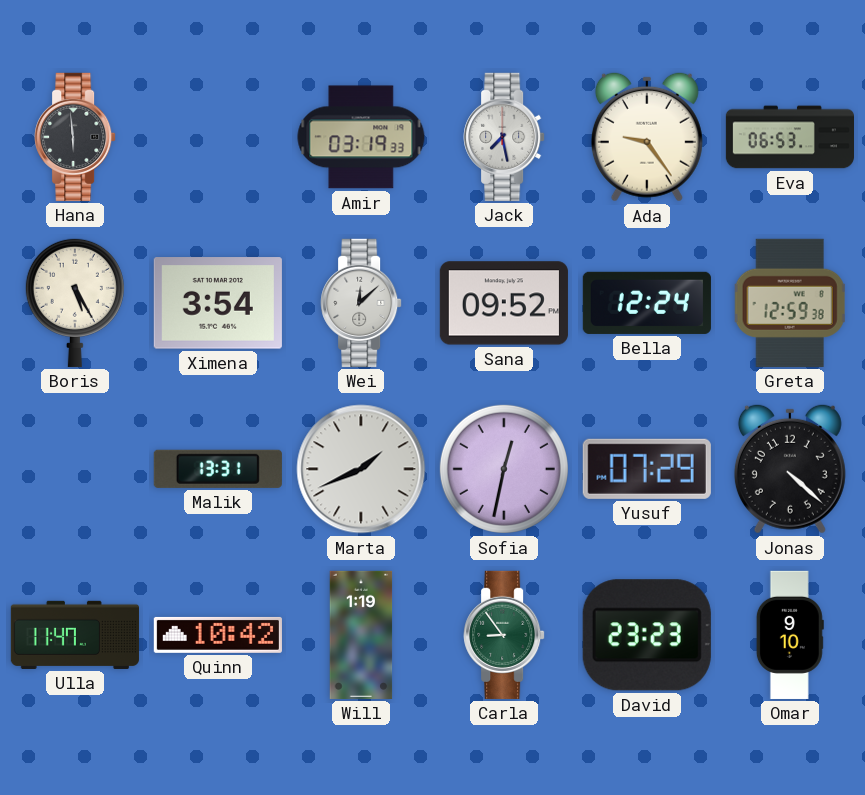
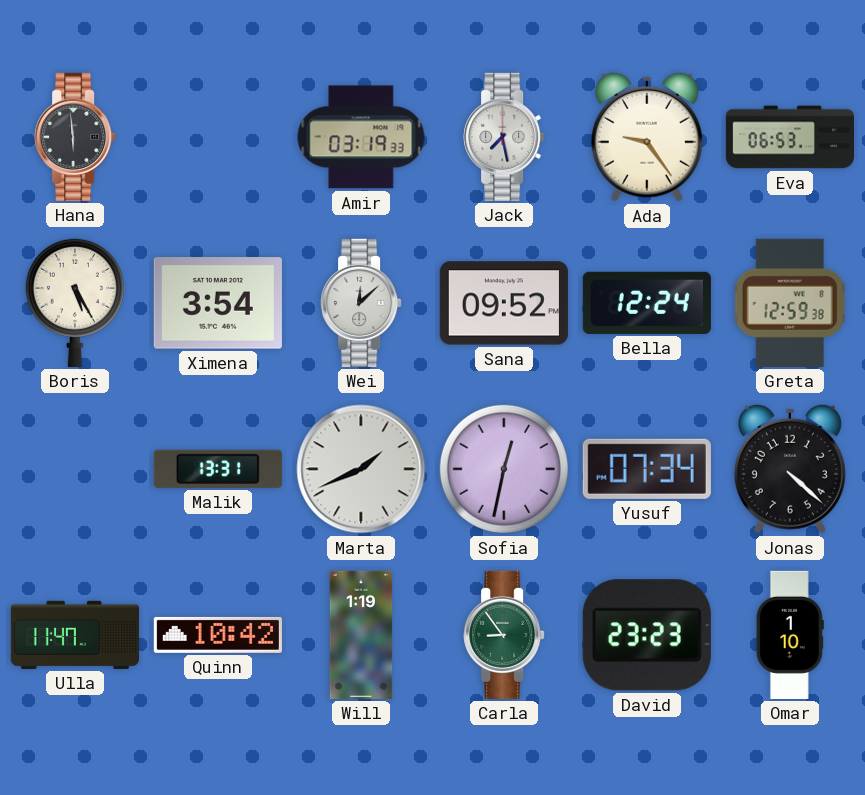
Yusuf: 07:29 -> 07:34
Omar: 9:10 -> 1:10
